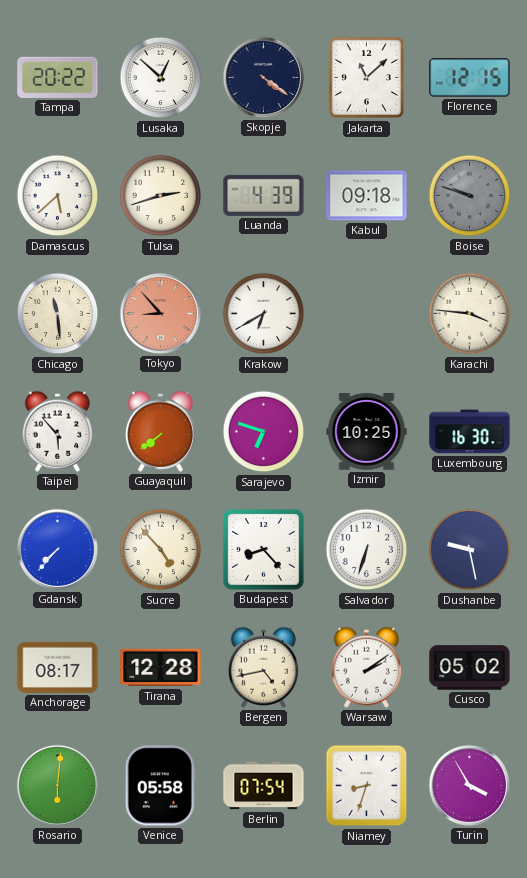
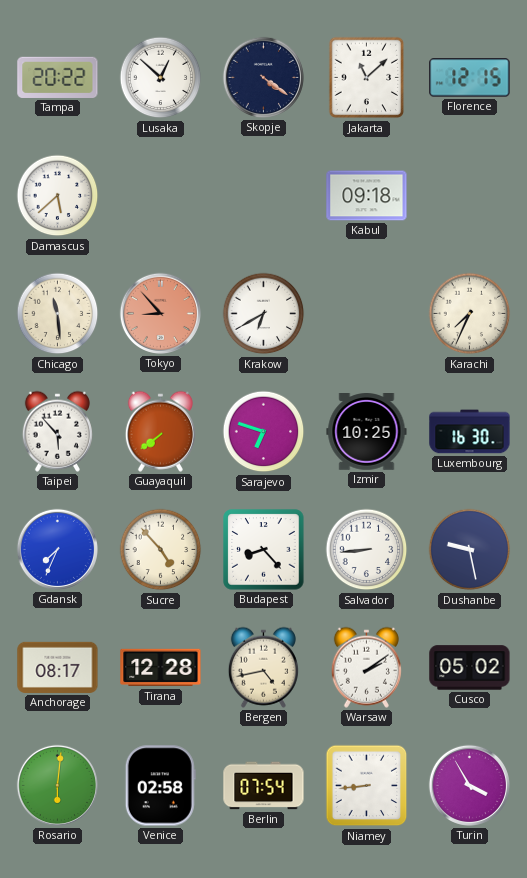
Tulsa: 2:42 -> none
Luanda: 4:39 -> none
Boise: 9:48 -> none
Karachi: 3:46 -> 7:34
Gdansk: 7:37 -> 7:34
Salvador: 6:33 -> 8:44
Venice: 05:58 -> 02:58
Niamey: 8:33 -> 8:44
